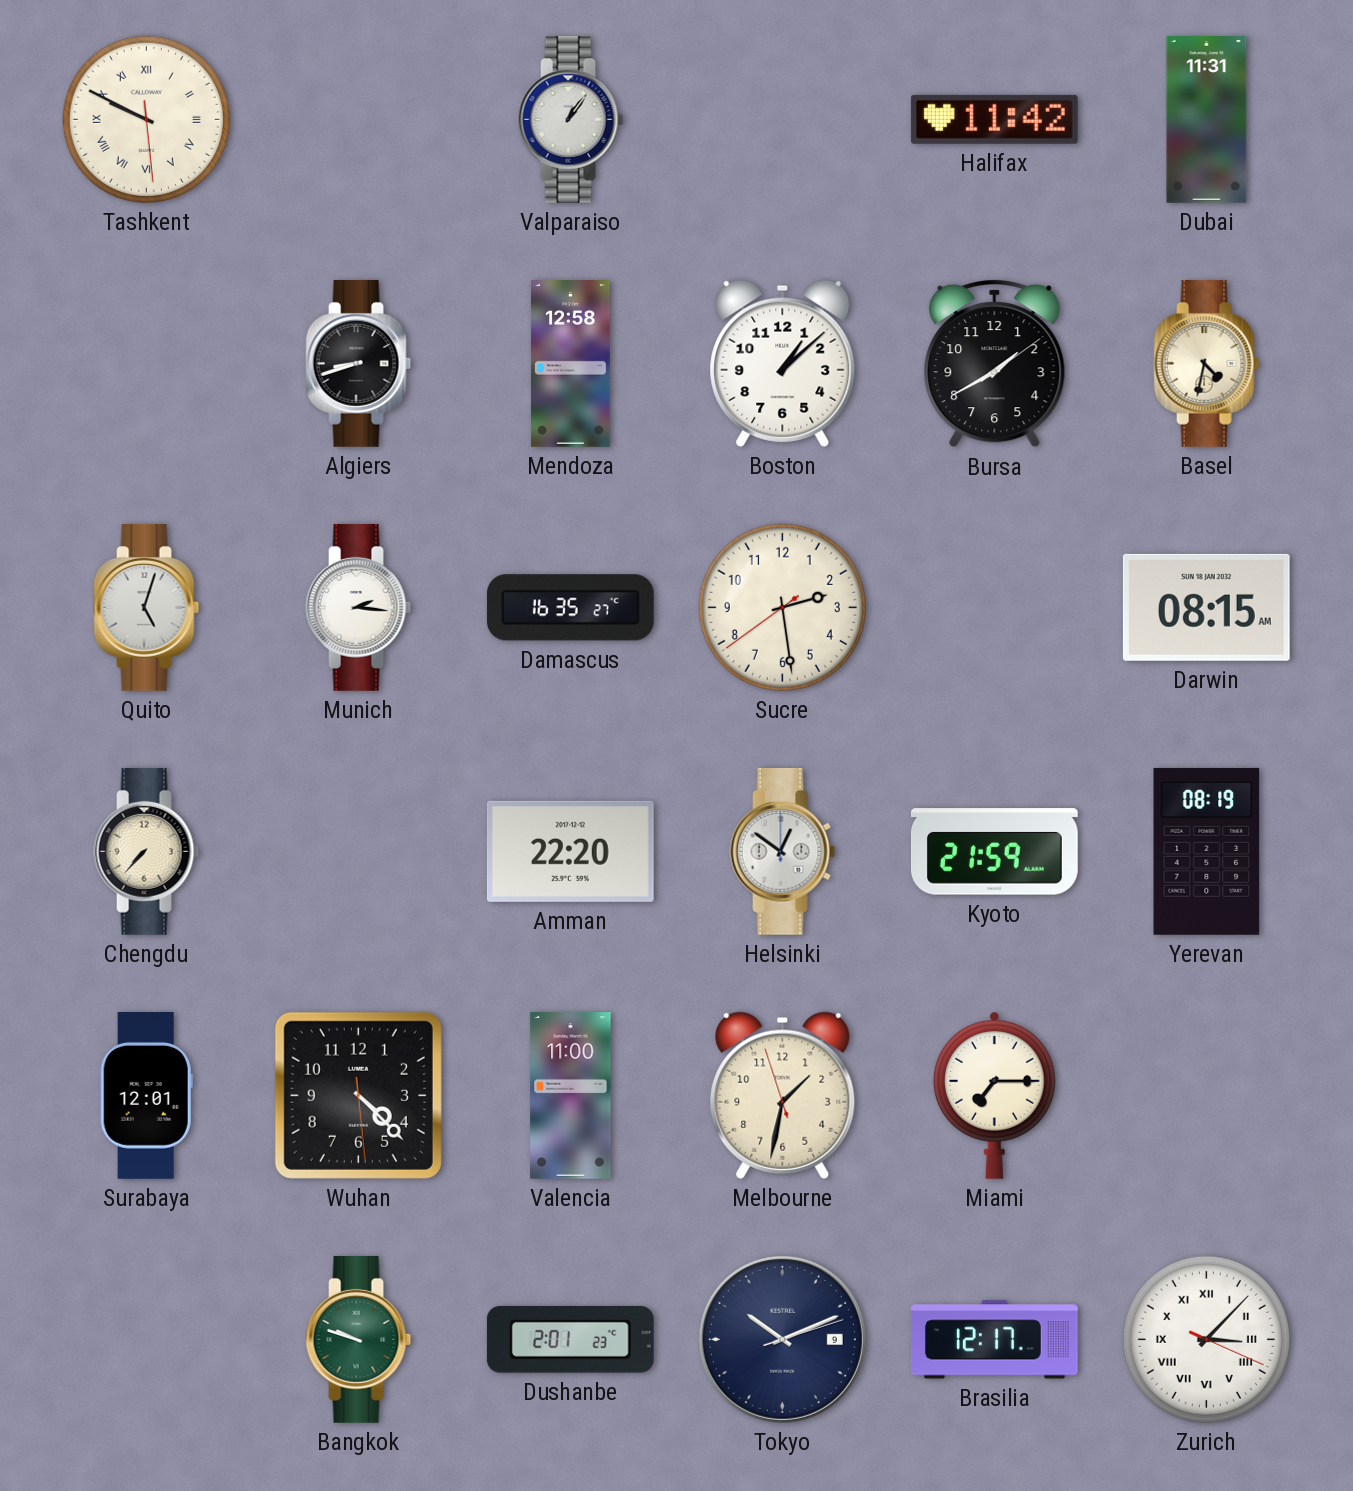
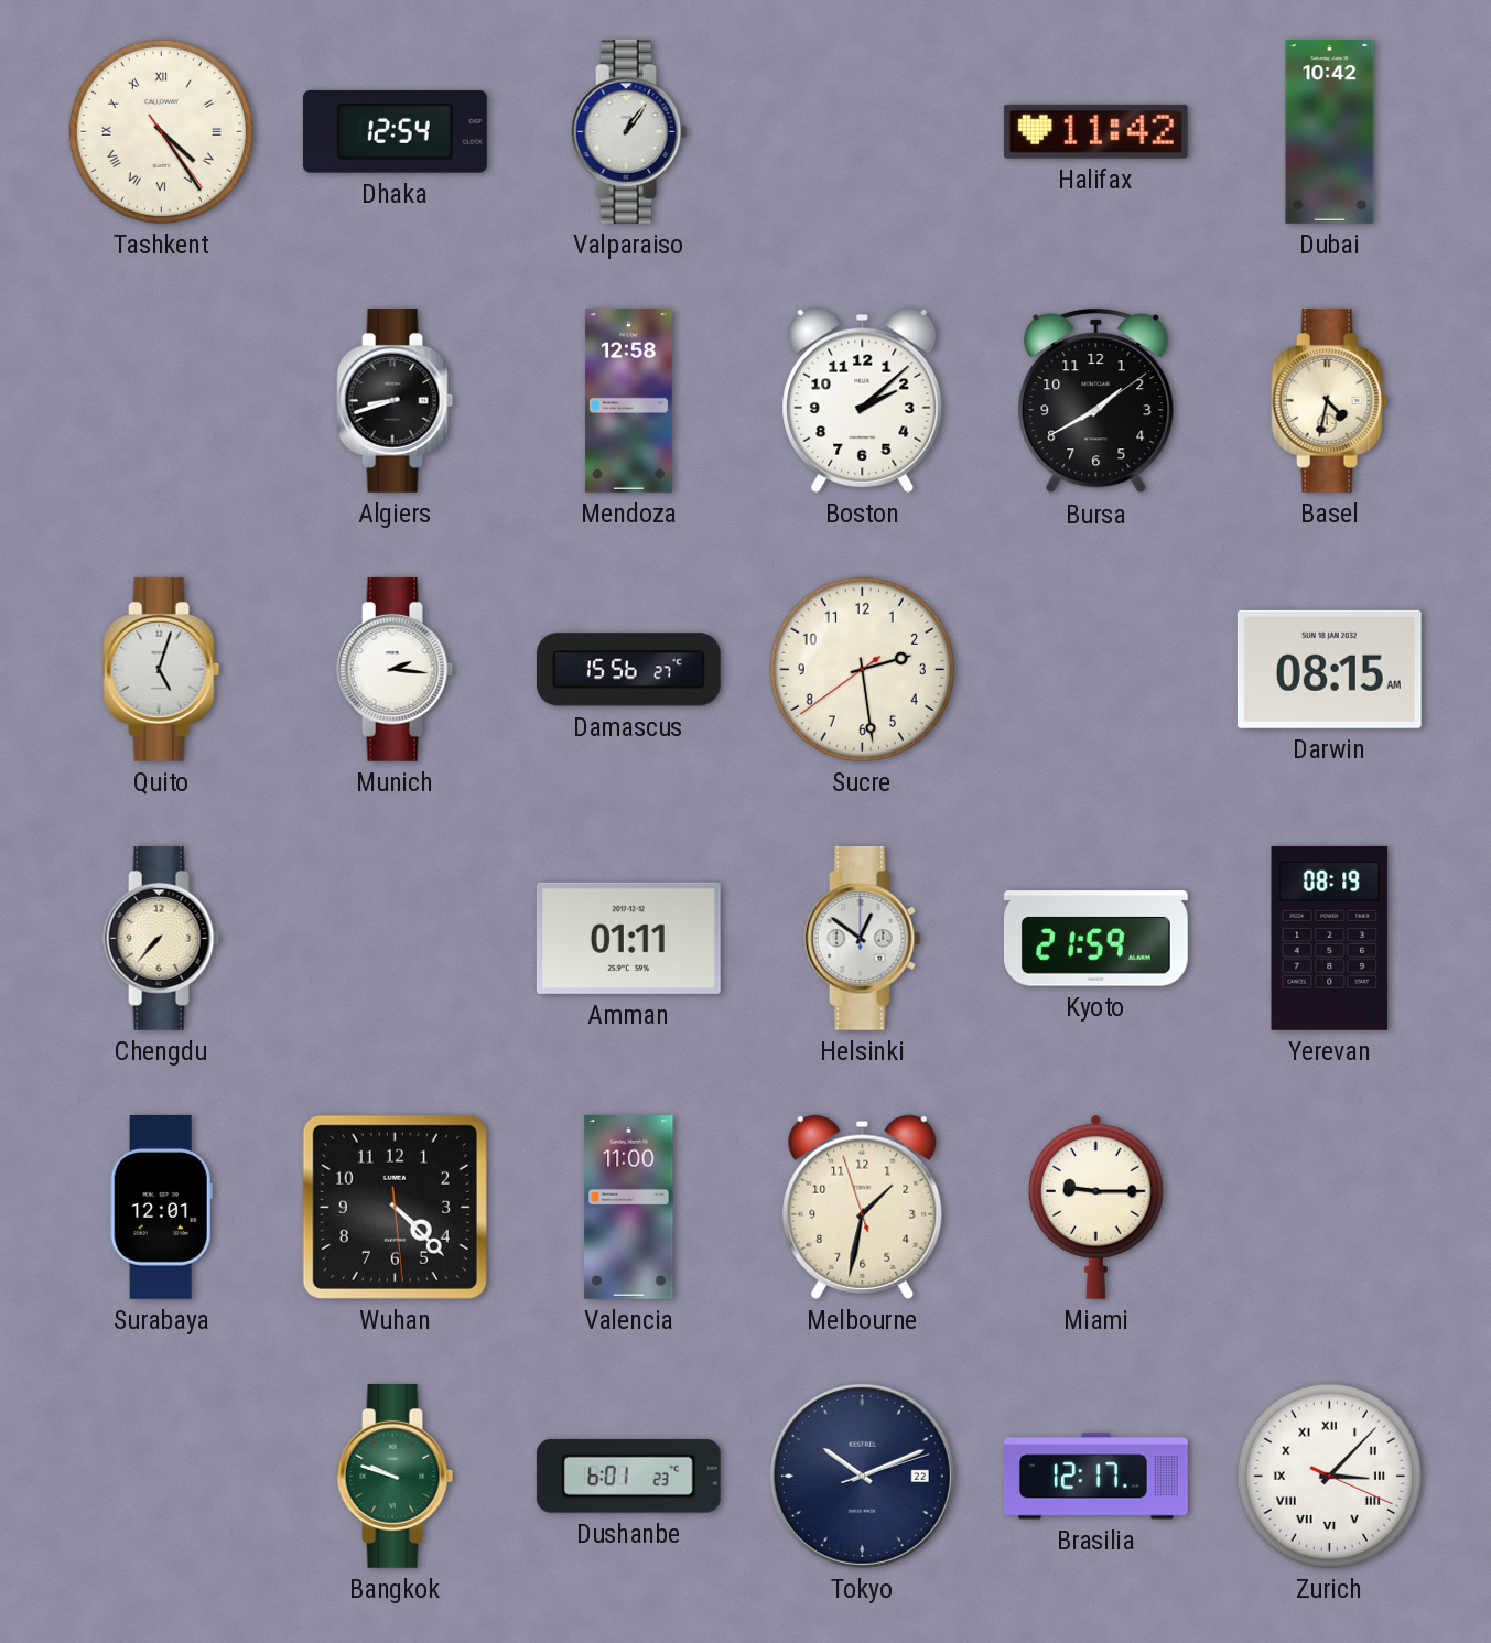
Tashkent: 9:49 -> 4:24
Dhaka: none -> 12:54
Dubai: 11:31 -> 10:42
Boston: 1:08 -> 2:08
Damascus: 16:35 -> 15:56
Amman: 22:20 -> 01:11
Miami: 7:15 -> 9:15
Dushanbe: 2:01 -> 6:01
Tokyo date: 9 -> 22
